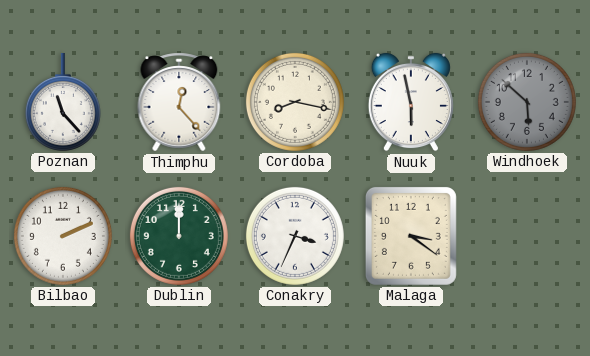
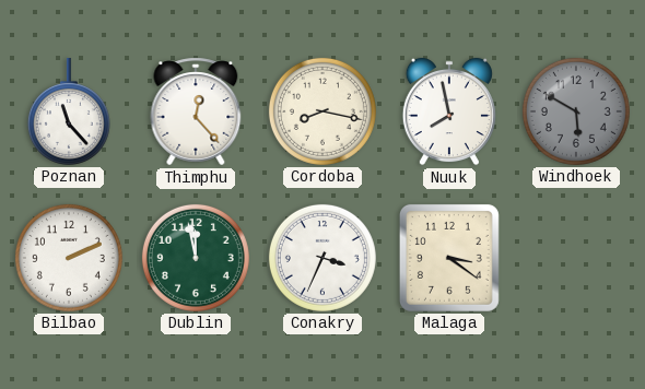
Nuuk: 5:58 -> 7:58
Windhoek: 5:52 -> 5:50
Dublin: 12:00 -> 11:58
